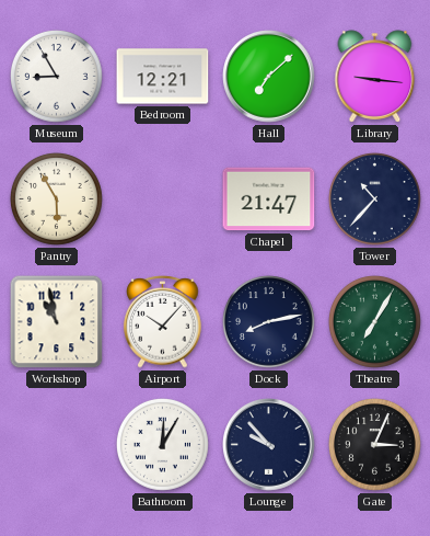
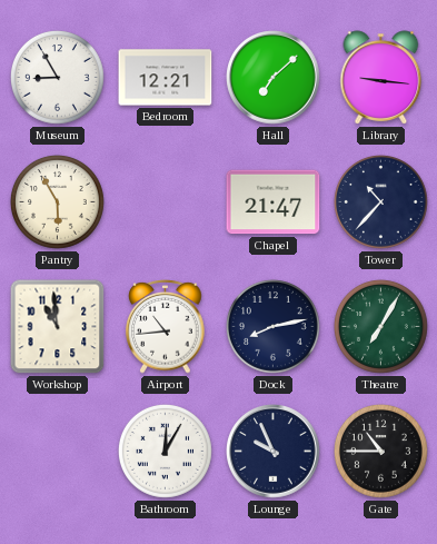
Workshop: 10:58 -> 10:59
Airport: 10:07 -> 10:44
Lounge: 9:53 -> 9:56
Gate: 3:04 -> 10:45
